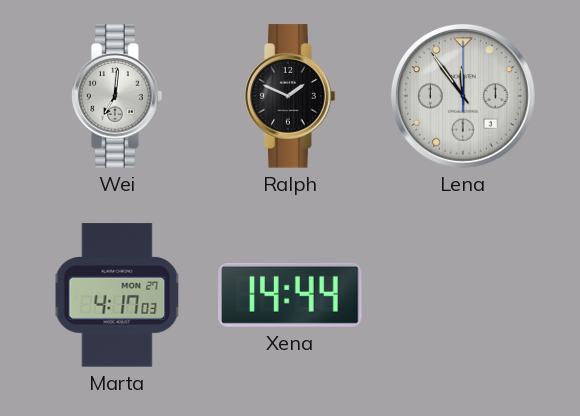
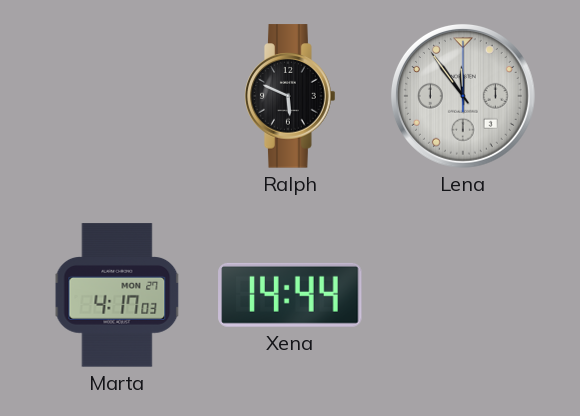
Wei: 7:01 -> none
Ralph: 1:49 -> 5:49
